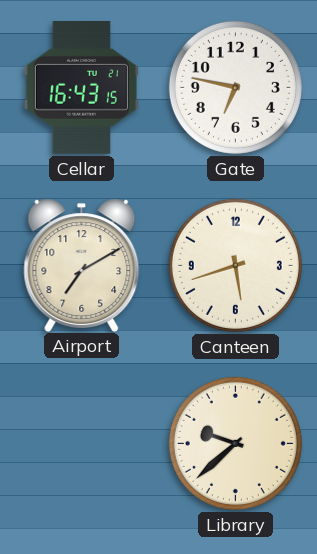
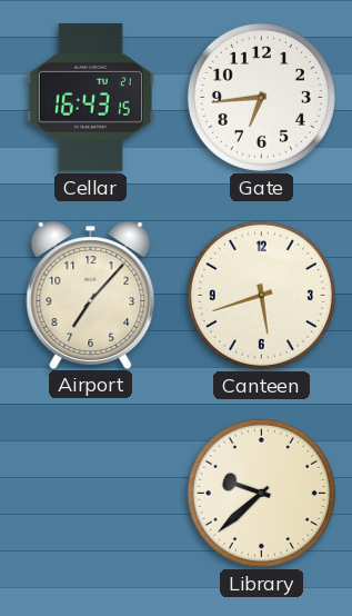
Gate: 6:47 -> 6:44
Airport: 7:10 -> 7:07
